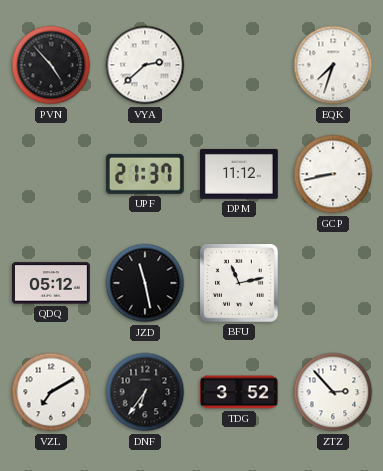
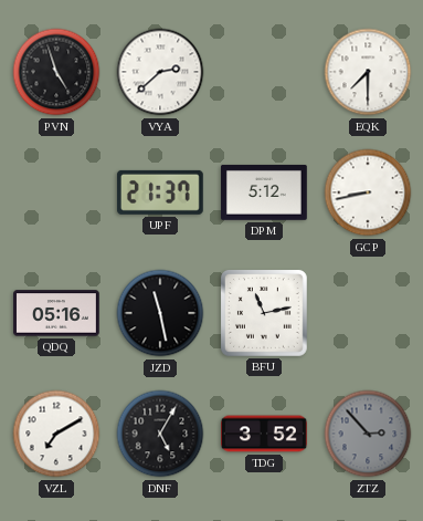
PVN: 4:53 -> 4:57
EQK: 7:33 -> 7:30
DPM: 11:12 -> 5:12
QDQ: 05:12 -> 05:16
DNF: 6:36 -> 5:05
ZTZ dial: white -> grey
